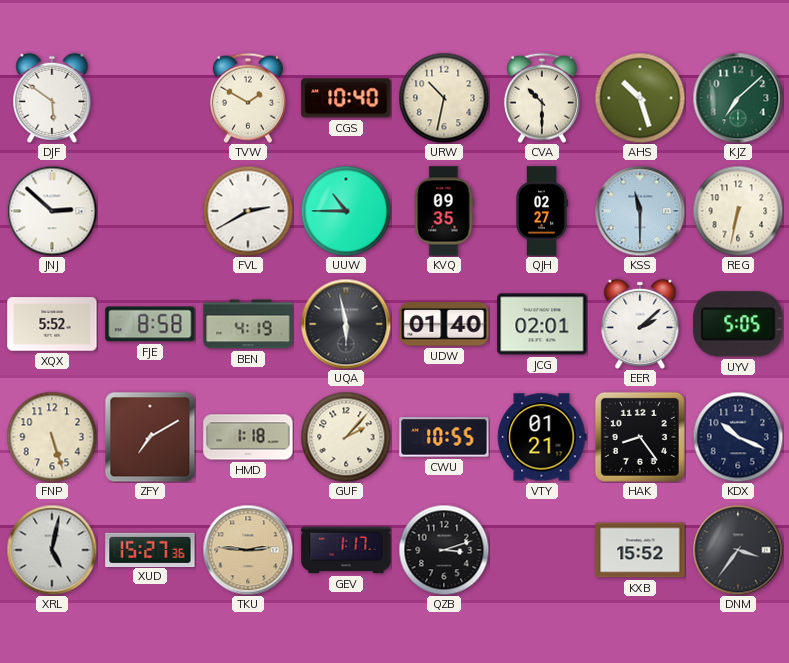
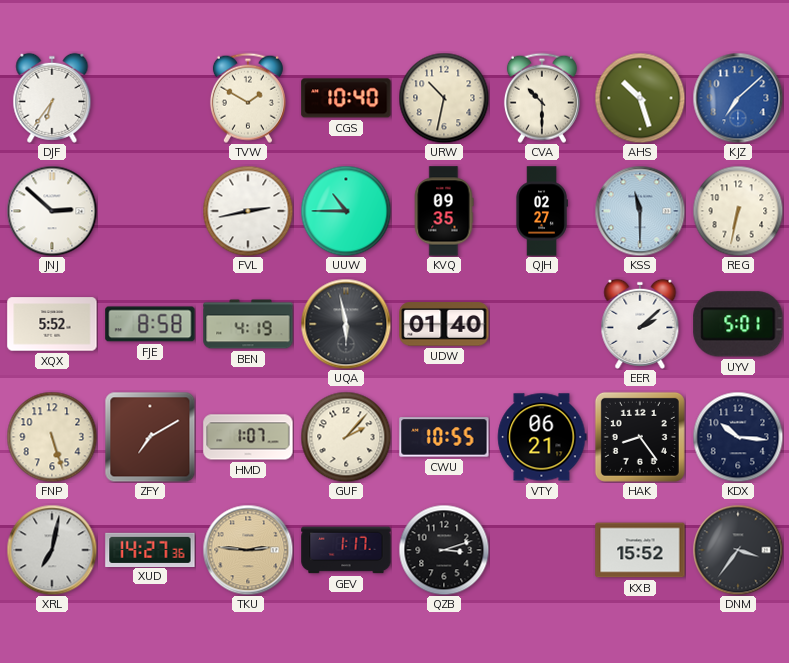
DJF: 5:51 -> 6:36
KJZ dial: green -> blue
FVL: 2:40 -> 2:43
JCG: 02:01 -> none
UYV: 5:05 -> 5:01
HMD: 1:18 -> 1:07
VTY: 01:21 -> 06:21
KDX: 10:19 -> 10:16
XRL: 5:02 -> 7:02
XUD: 15:27 -> 14:27
